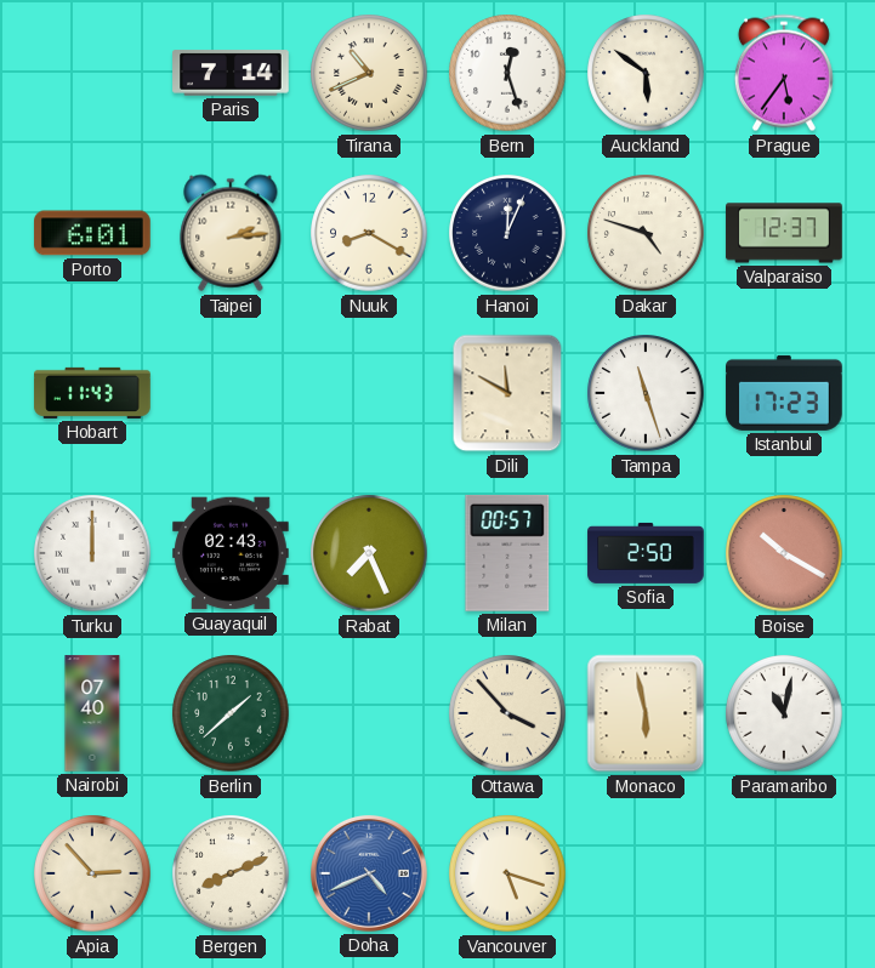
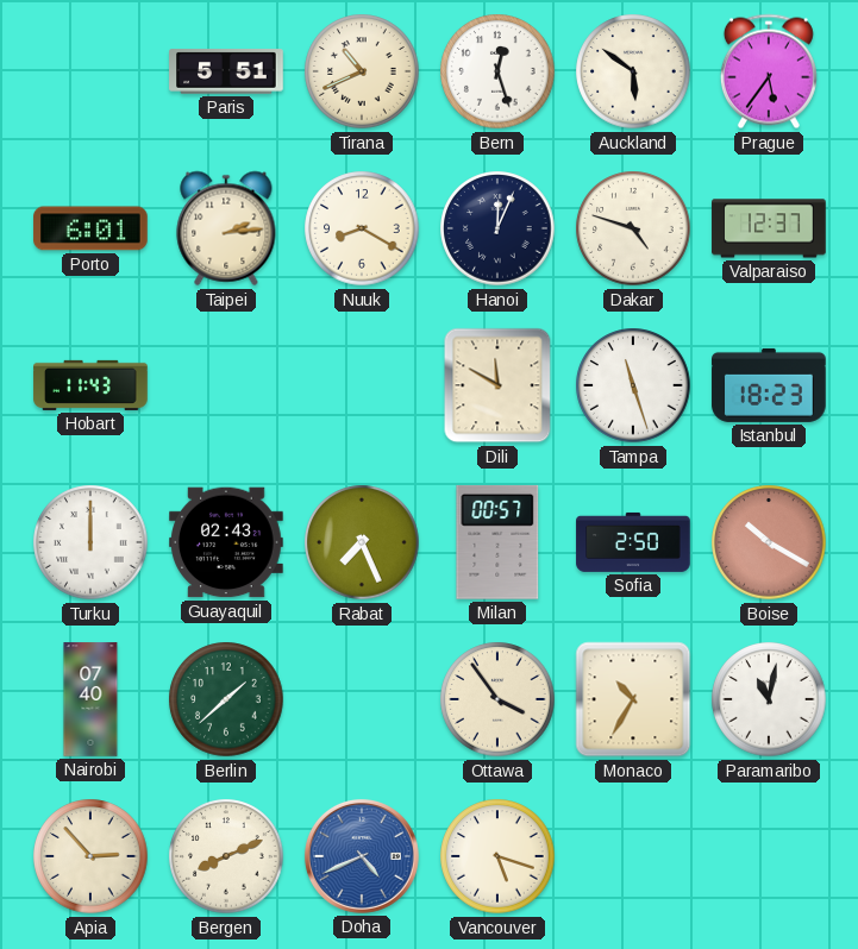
Paris: 7:14 -> 5:51
Istanbul: 17:23 -> 18:23
Ottawa: 3:53 -> 3:54
Monaco: 5:58 -> 10:35
